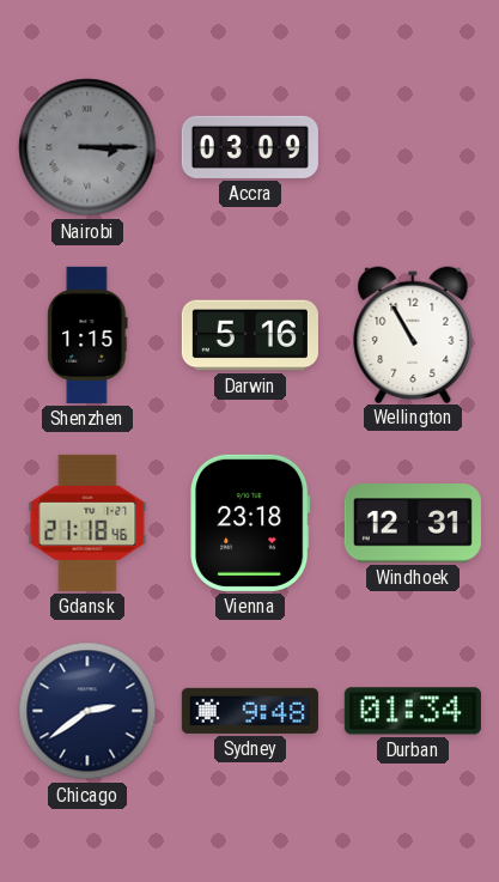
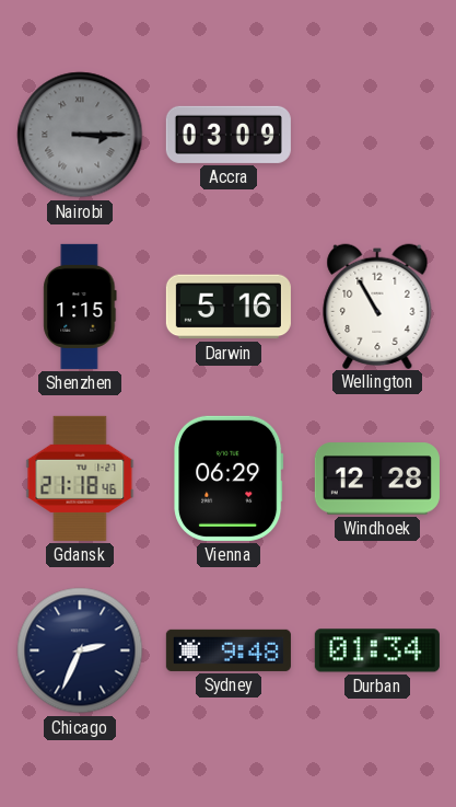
Vienna: 23:18 -> 06:29
Windhoek: 12:31 -> 12:28
Chicago: 2:39 -> 2:34
